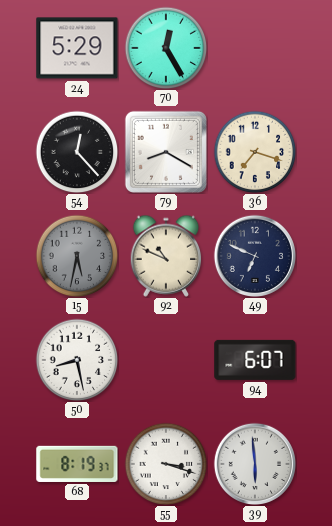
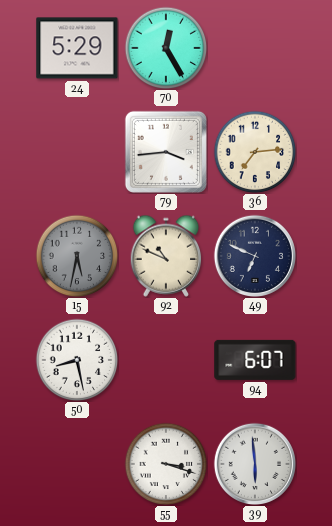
54: 12:23 -> none
79: 8:20 -> 3:44
36: 7:18 -> 7:14
68: 8:19 -> none
